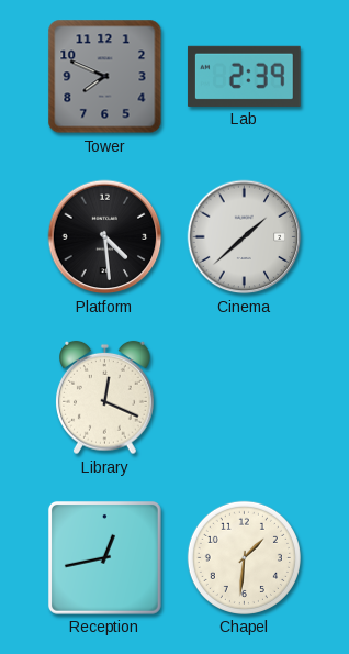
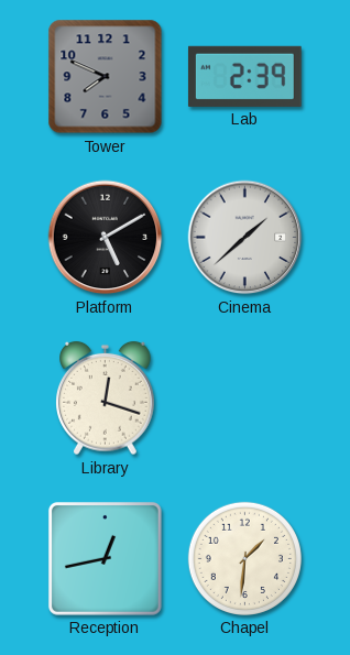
Platform: 4:29 -> 5:10
Library: 12:19 -> 12:18
